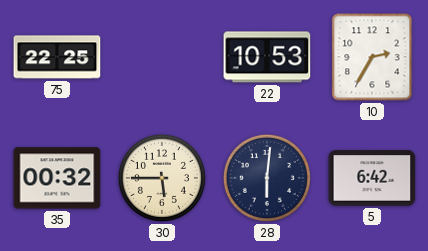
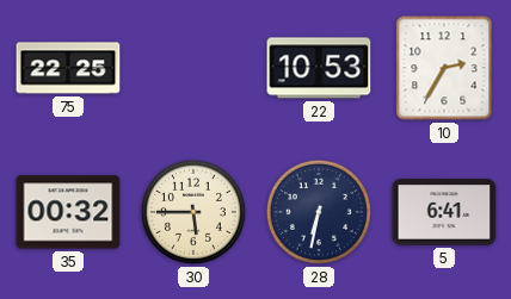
28: 6:01 -> 6:32
5: 6:42 -> 6:41
